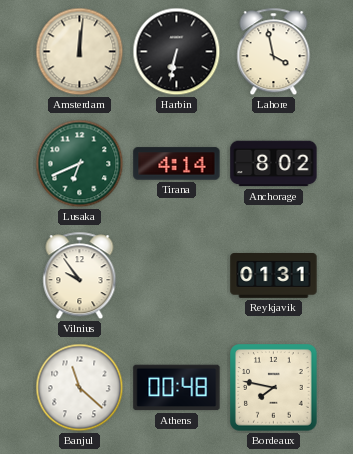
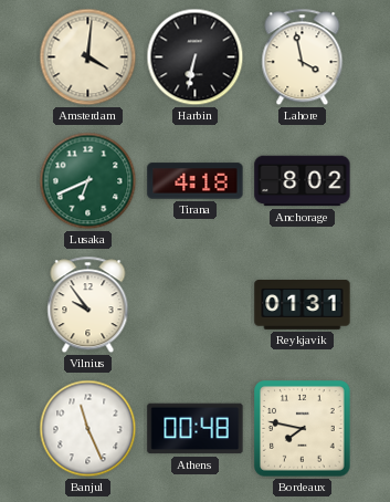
Amsterdam: 12:01 -> 4:01
Tirana: 4:14 -> 4:18
Banjul: 11:22 -> 11:26
